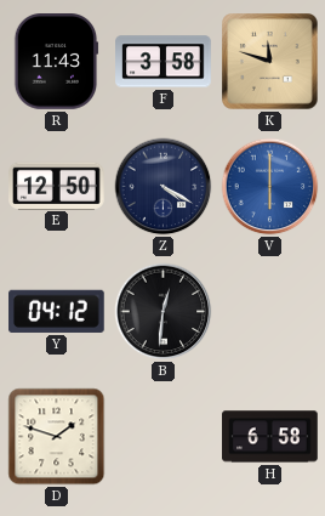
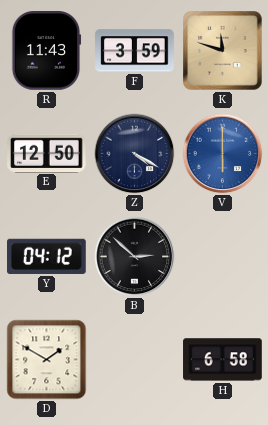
F: 3:58 -> 3:59
B: 12:31 -> 2:52
D: 1:48 -> 1:50
